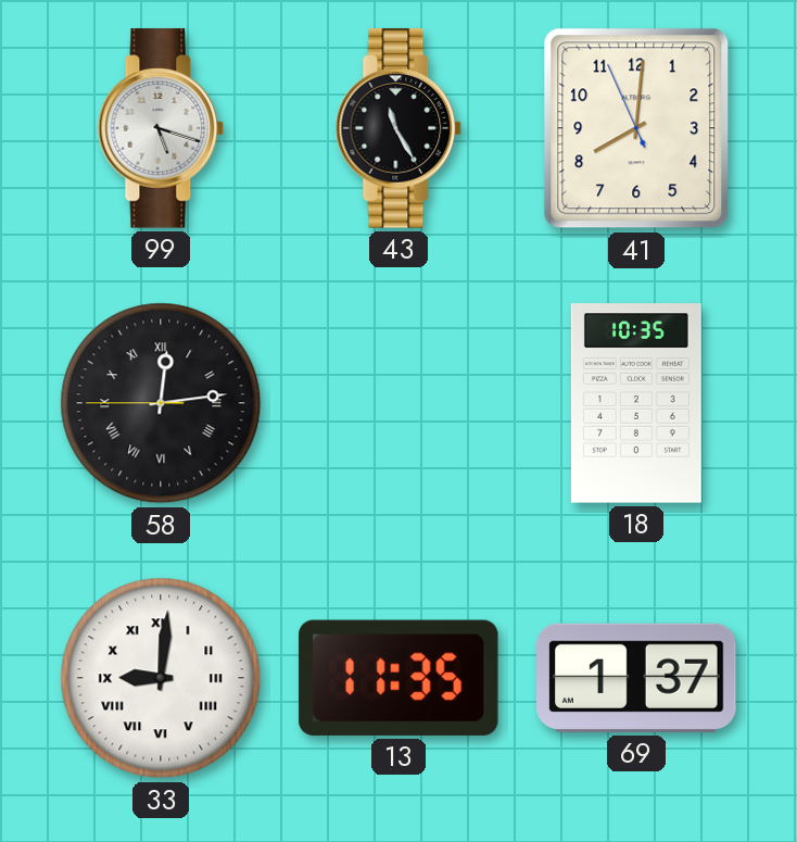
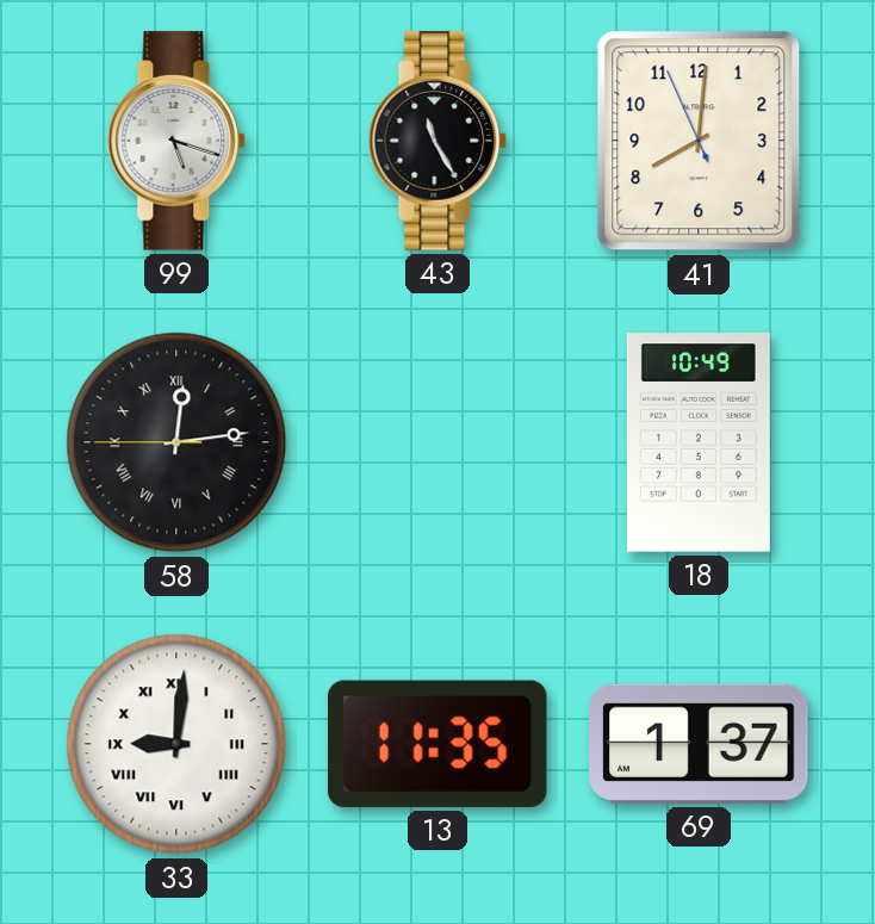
18: 10:35 -> 10:49
